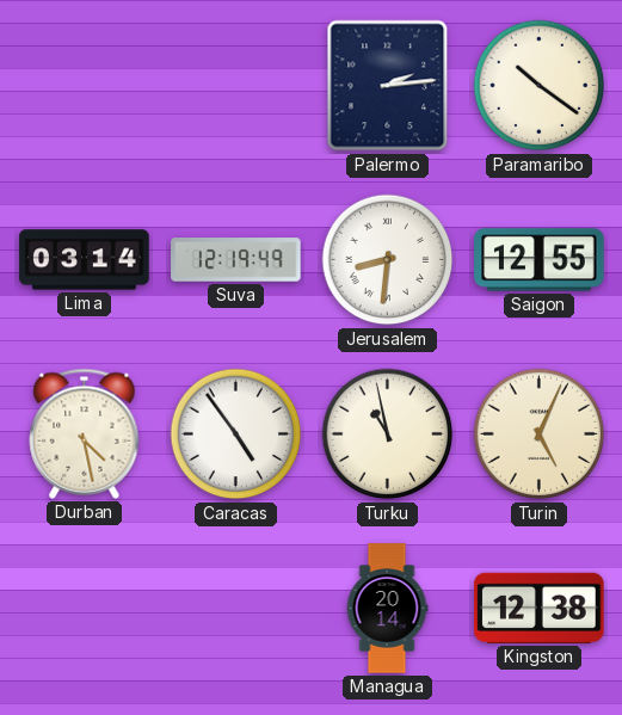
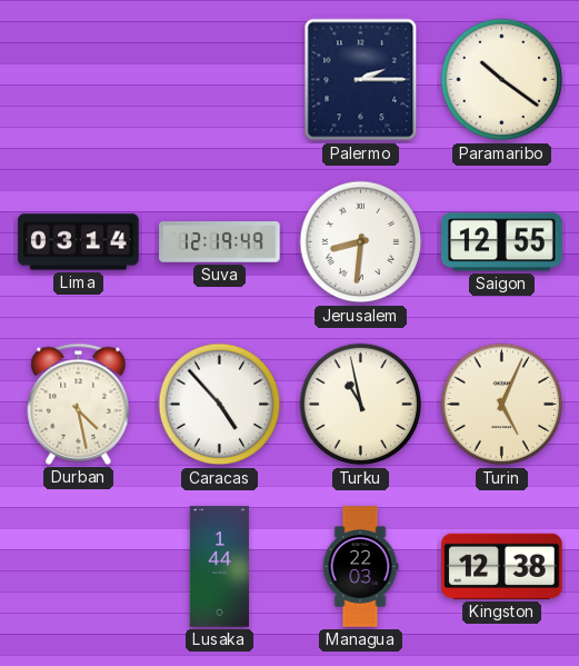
Palermo: 2:14 -> 2:15
Caracas: 4:54 -> 4:53
Lusaka: none -> 1:44
Managua: 20:14 -> 22:03
